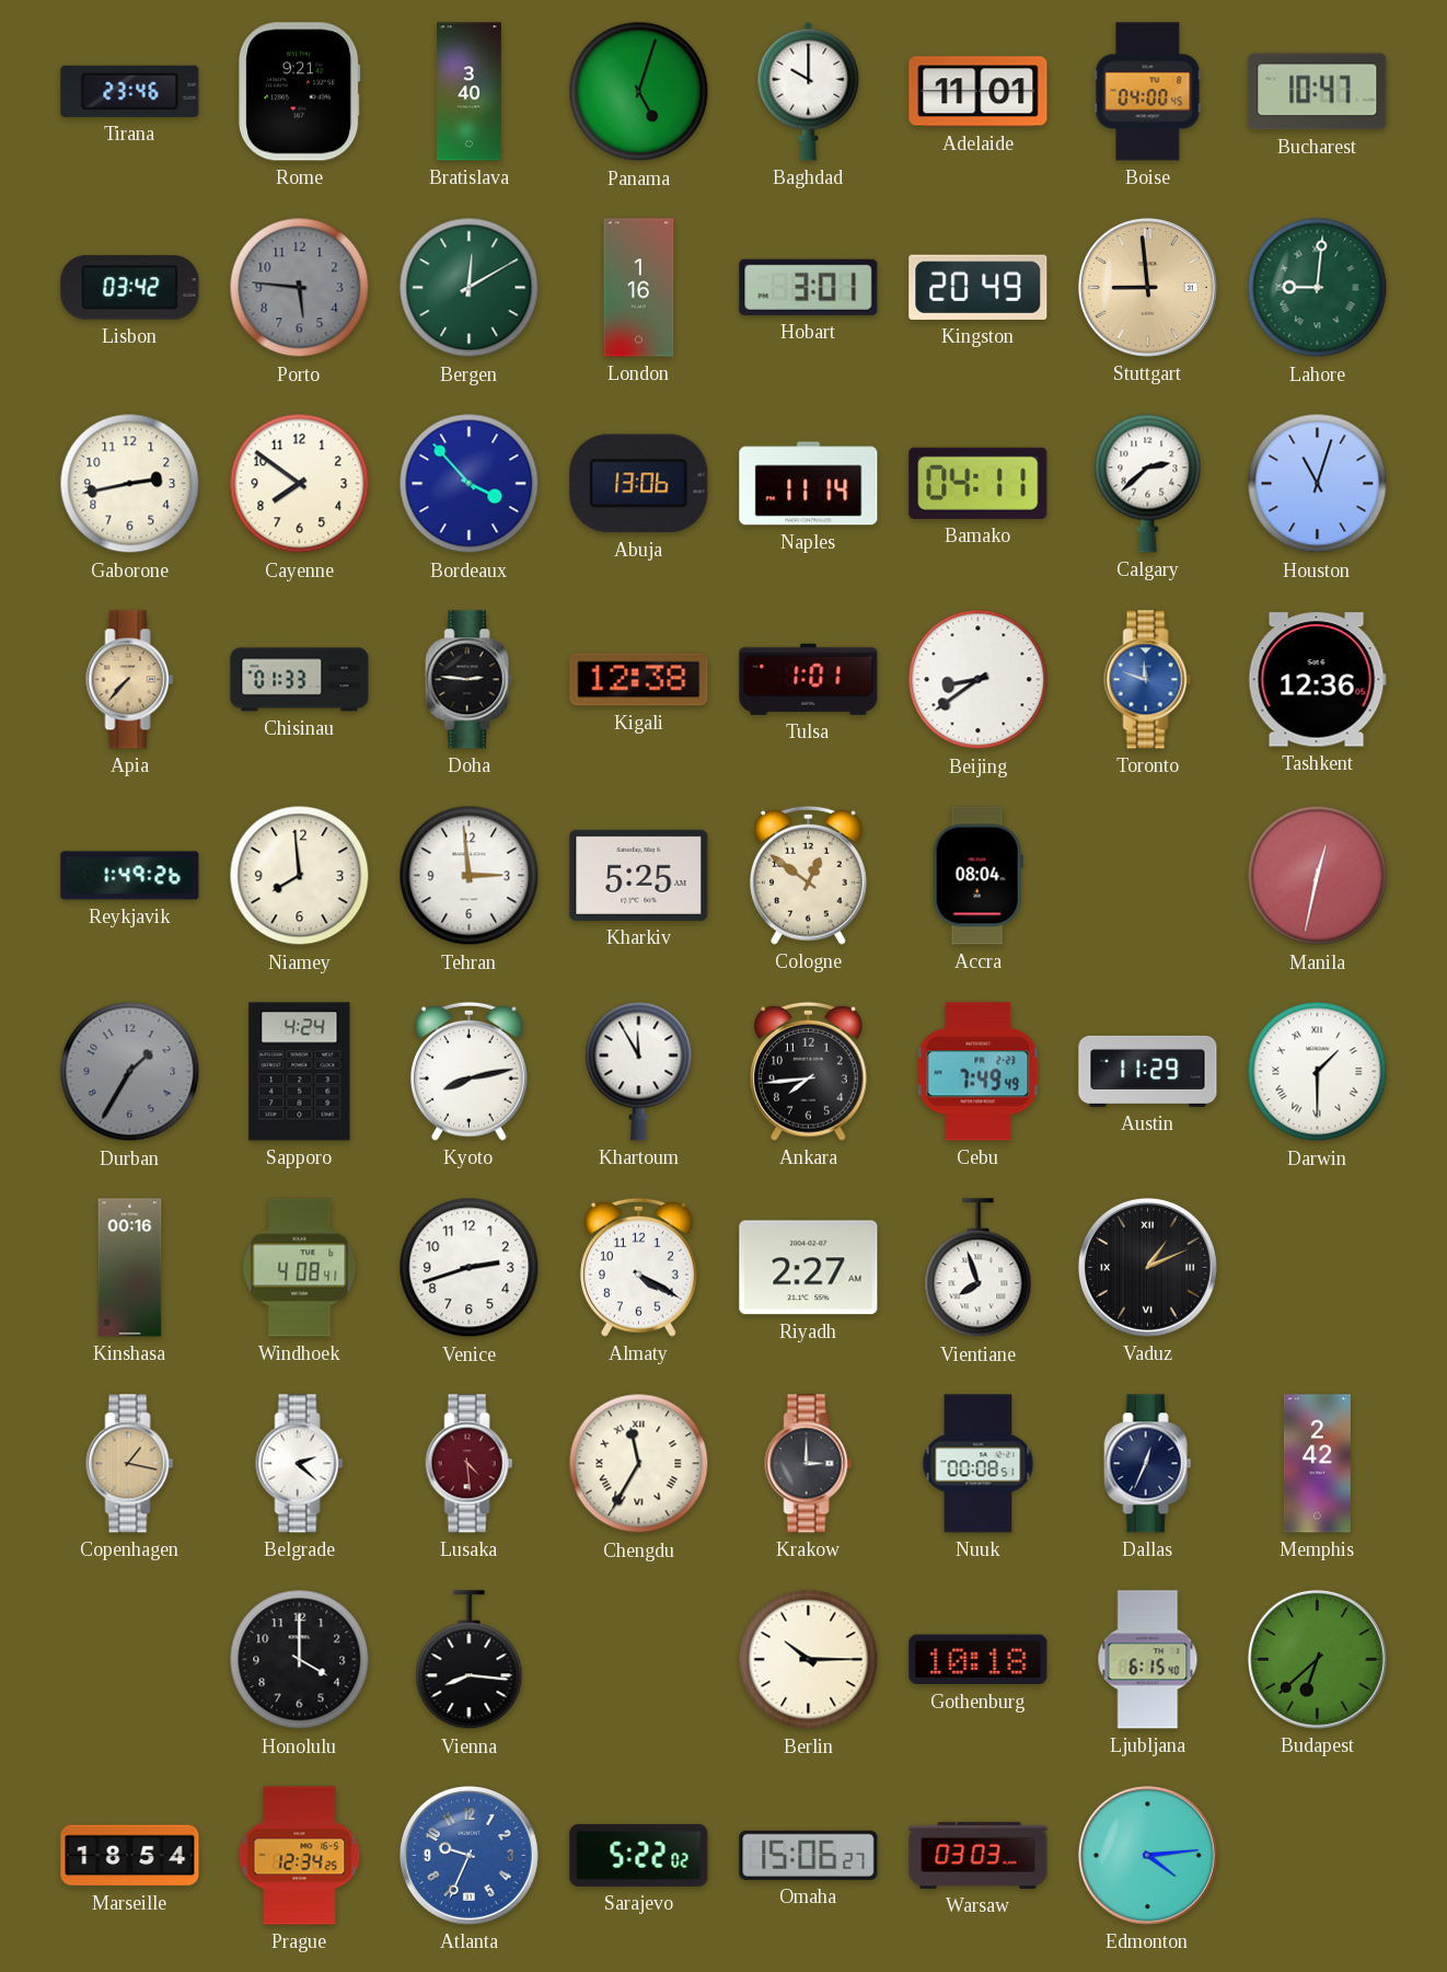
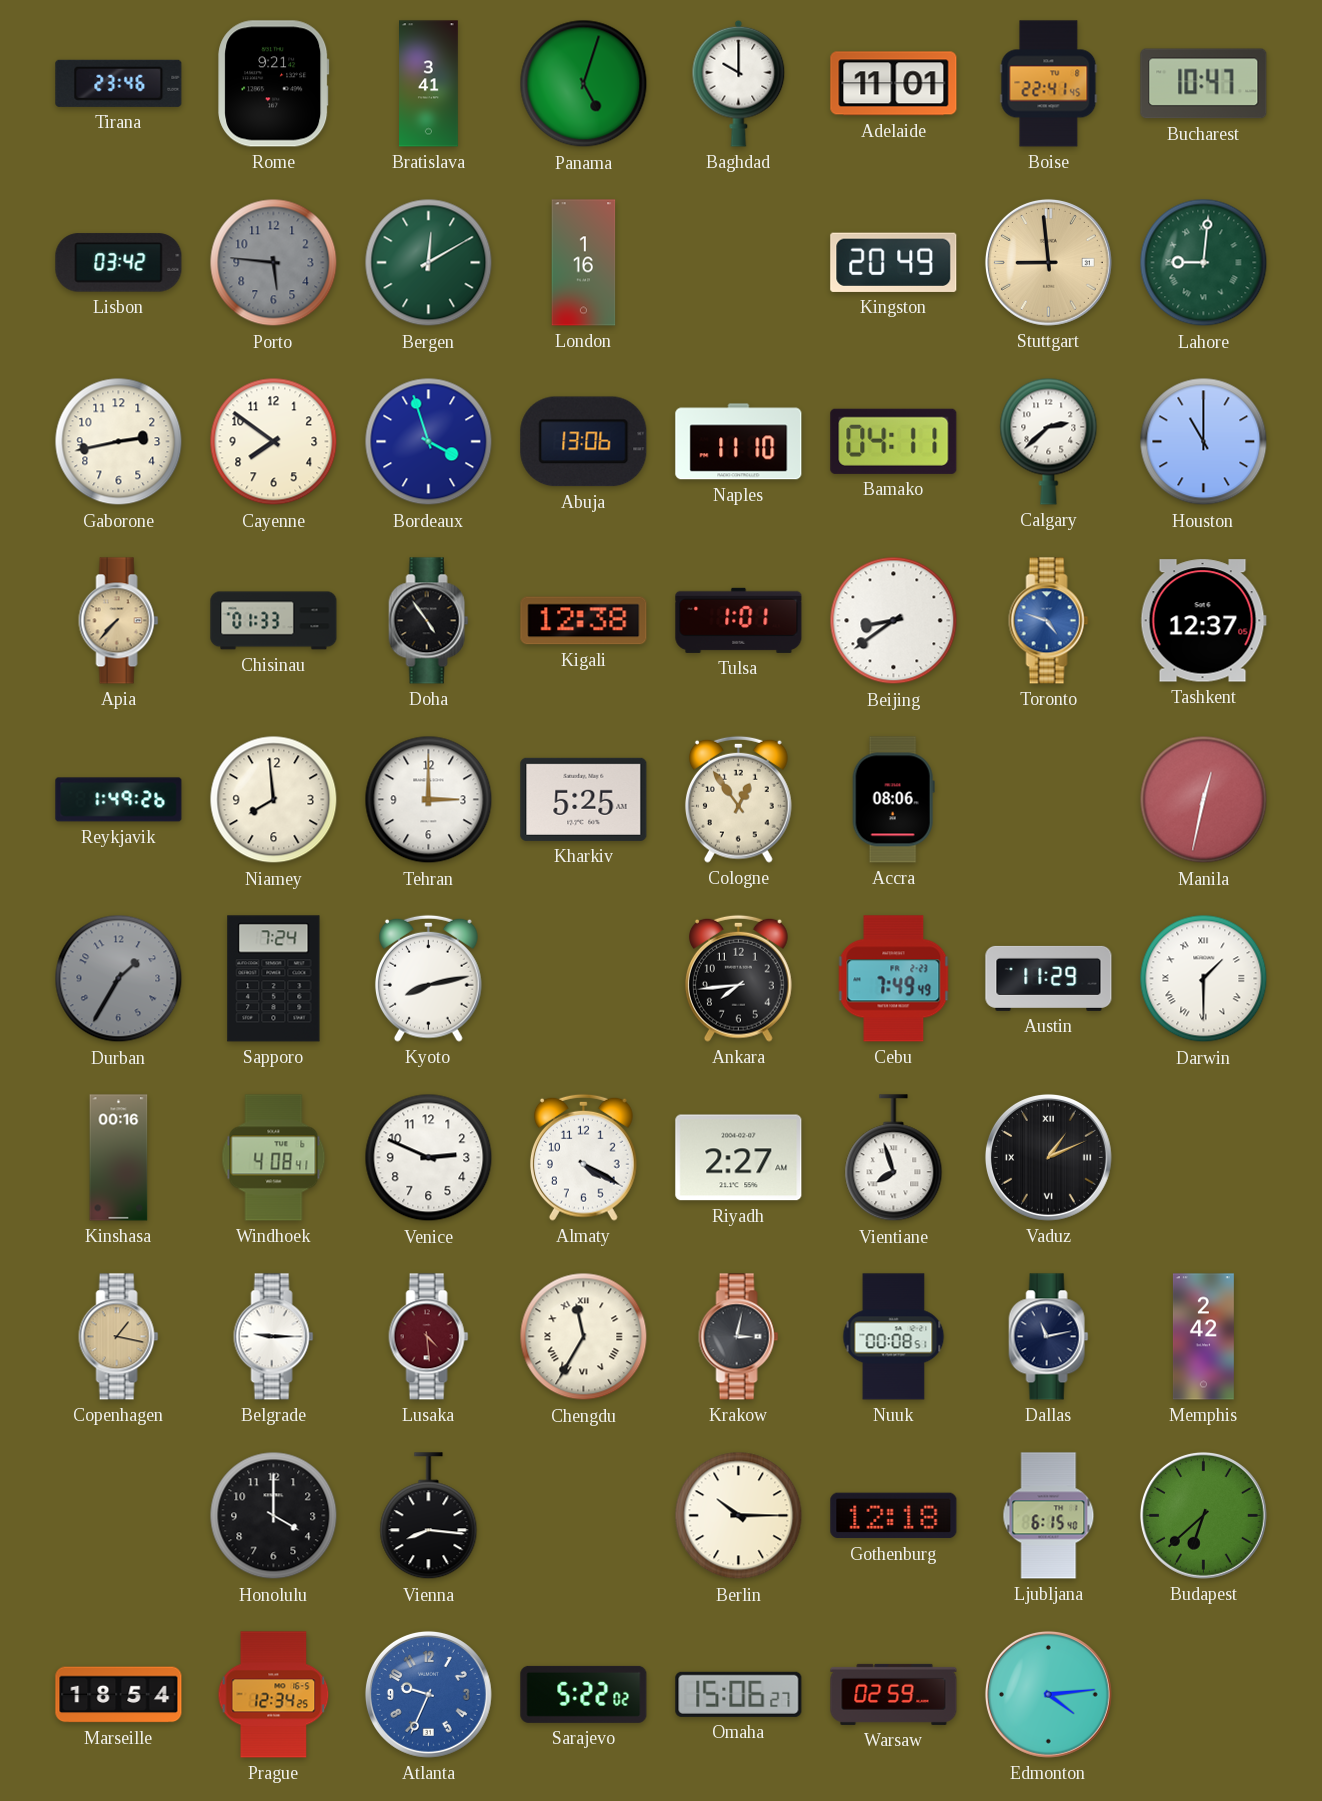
Bratislava: 3:40 -> 3:41
Boise: 04:00 -> 22:41
Hobart: 3:01 -> none
Bordeaux: 3:53 -> 3:57
Naples: 11:14 -> 11:10
Houston: 11:03 -> 11:00
Doha: 2:46 -> 4:54
Toronto: 11:48 -> 4:48
Tashkent: 12:36 -> 12:37
Tehran: 2:59 -> 3:00
Cologne: 12:51 -> 12:54
Accra: 08:04 -> 08:06
Sapporo: 4:24 -> 7:24
Khartoum: 11:55 -> none
Venice: 2:42 -> 2:49
Belgrade: 2:22 -> 9:15
Krakow: 3:00 -> 3:02
Dallas: 12:34 -> 11:13
Gothenburg: 10:18 -> 12:18
Warsaw: 03:03 -> 02:59
